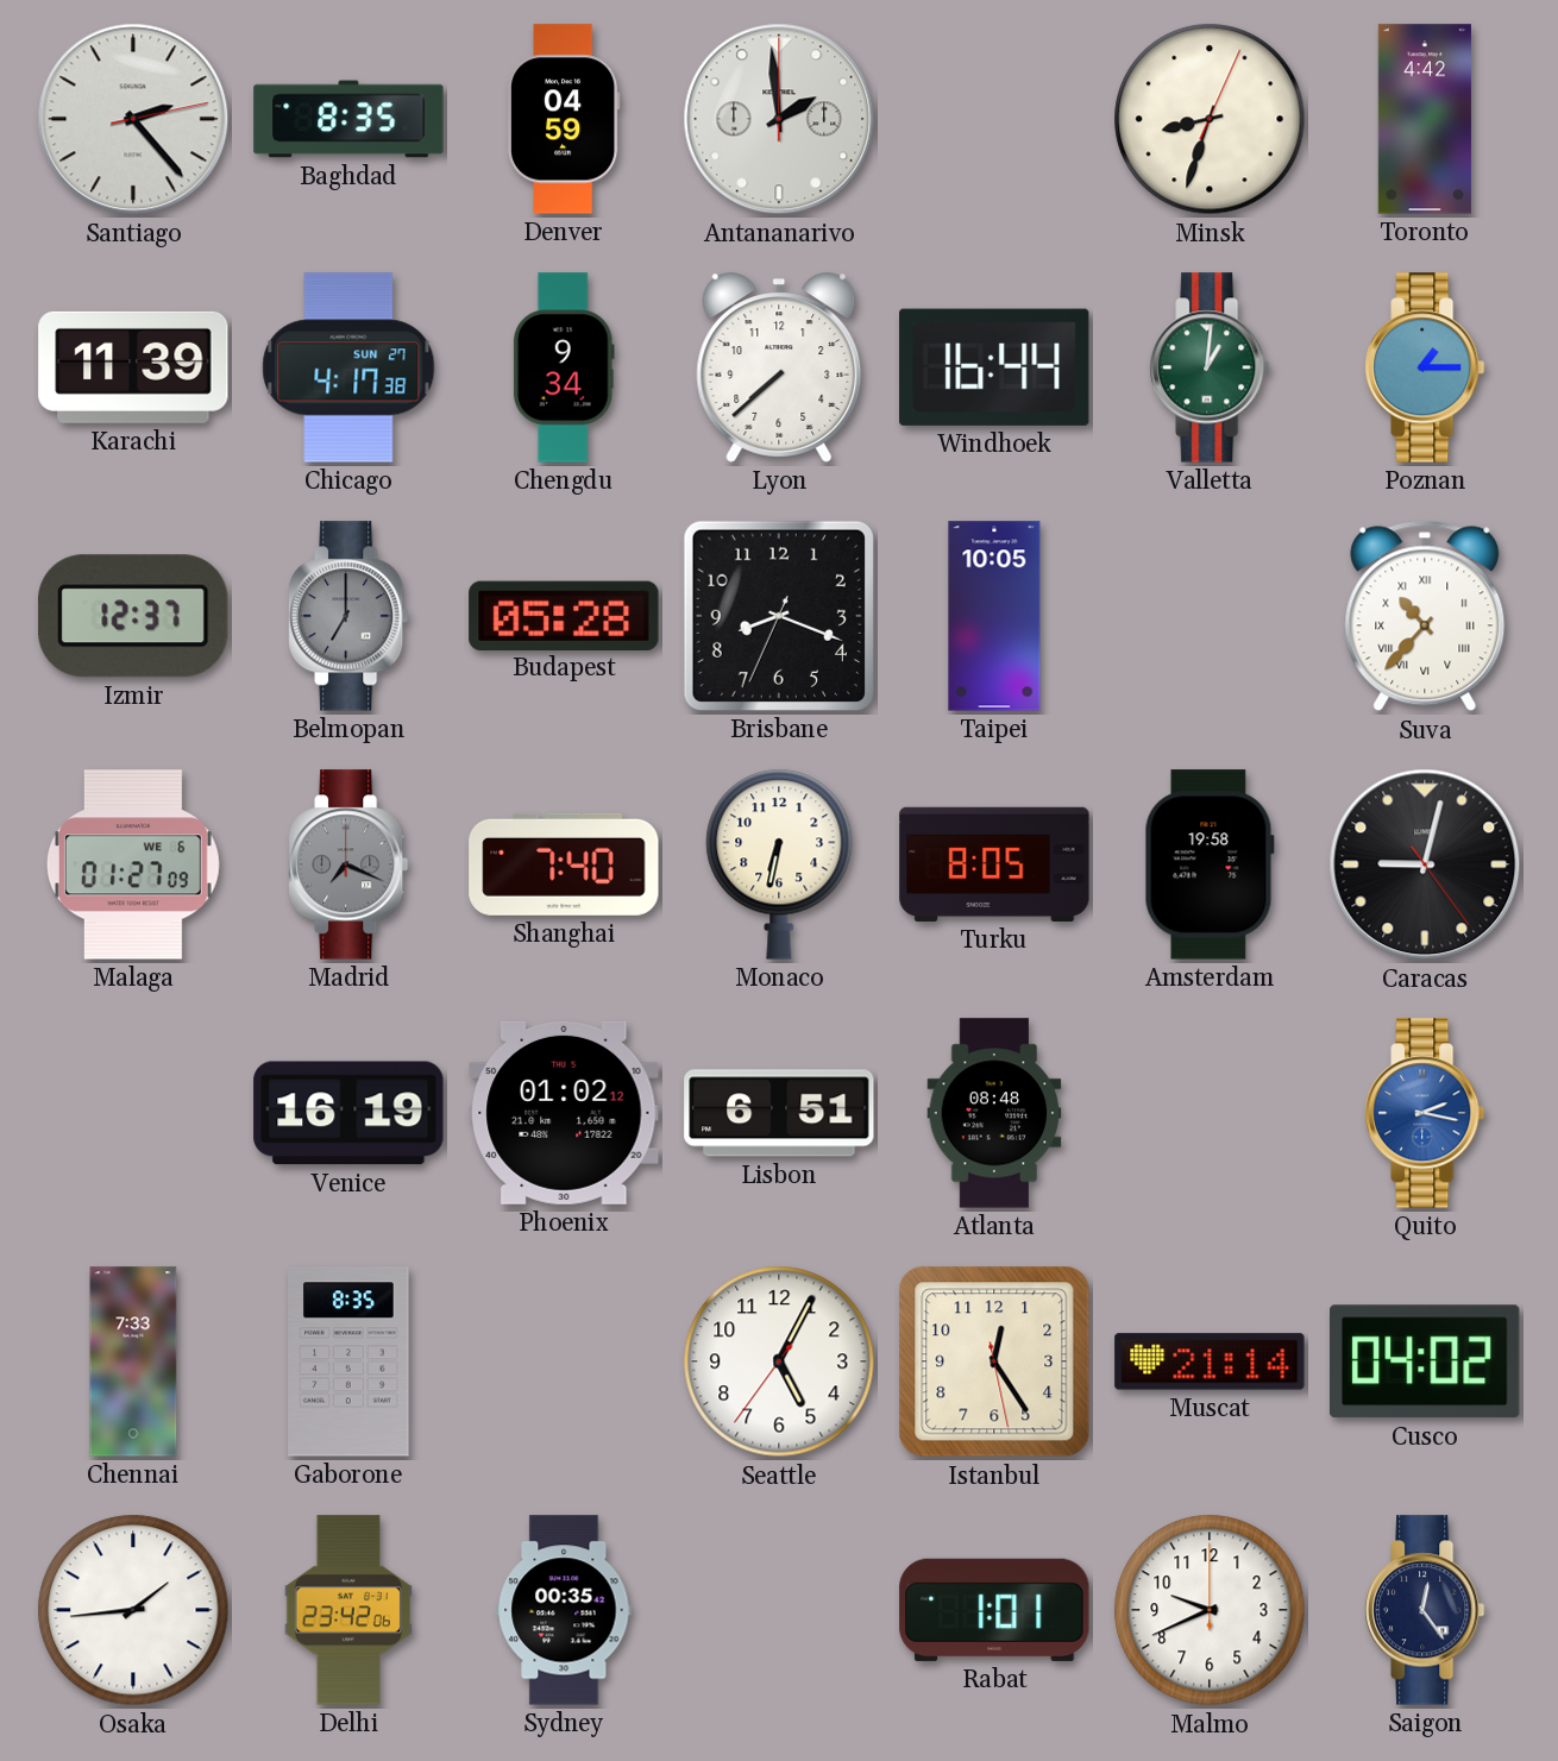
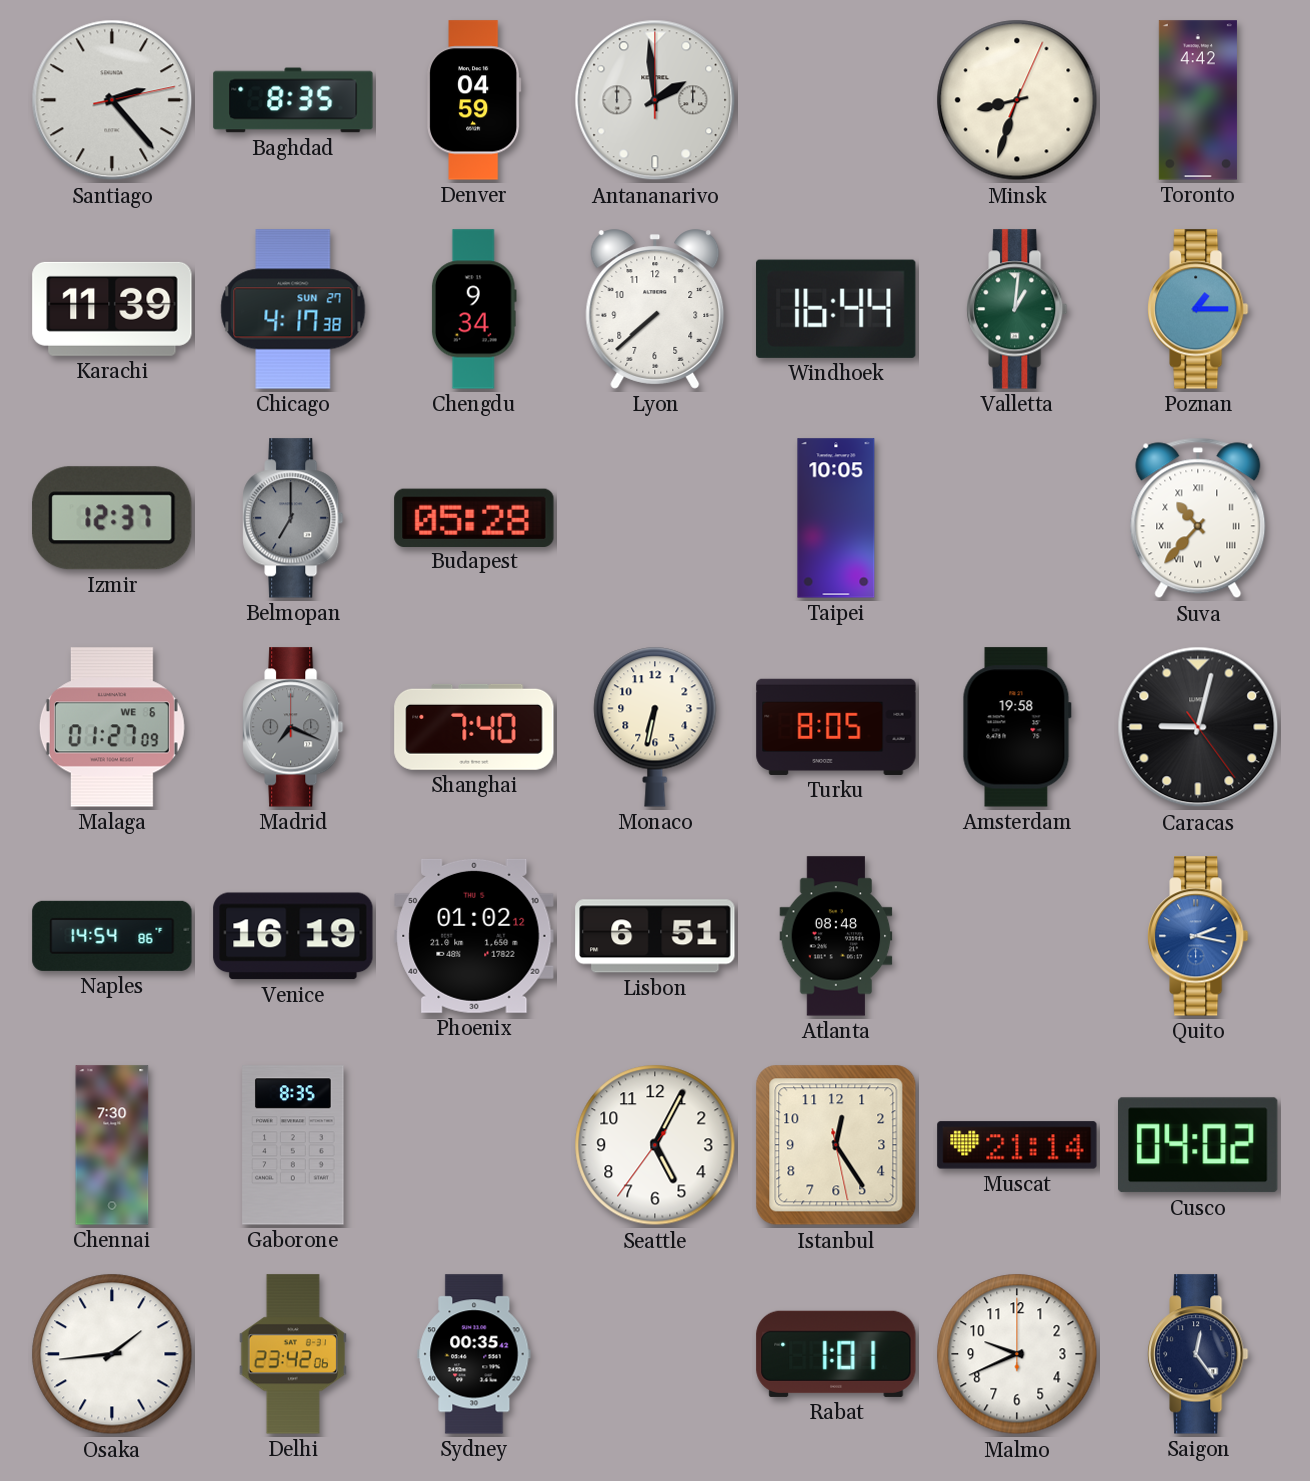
Brisbane: 8:18 -> none
Naples: none -> 14:54
Chennai: 7:33 -> 7:30
